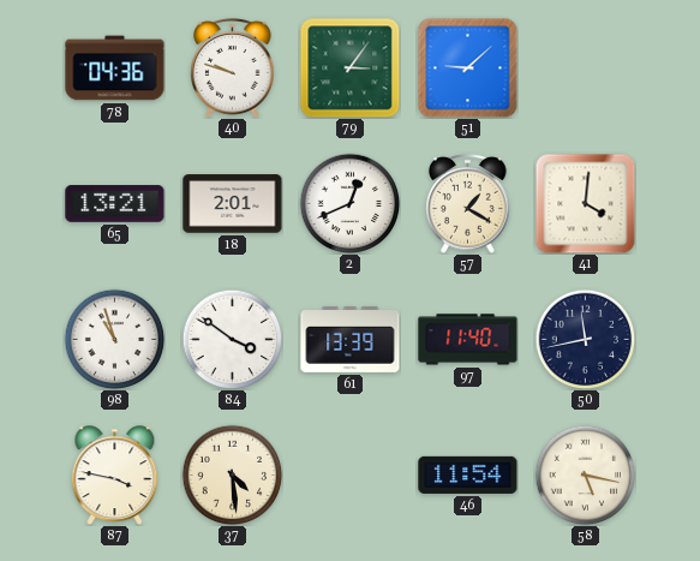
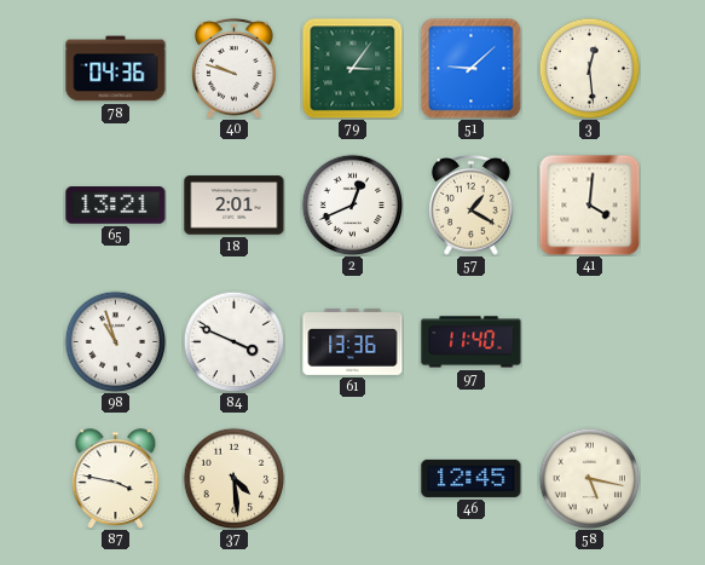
3: none -> 12:29
84: 3:51 -> 3:49
61: 13:39 -> 13:36
50: 11:43 -> none
46: 11:54 -> 12:45
